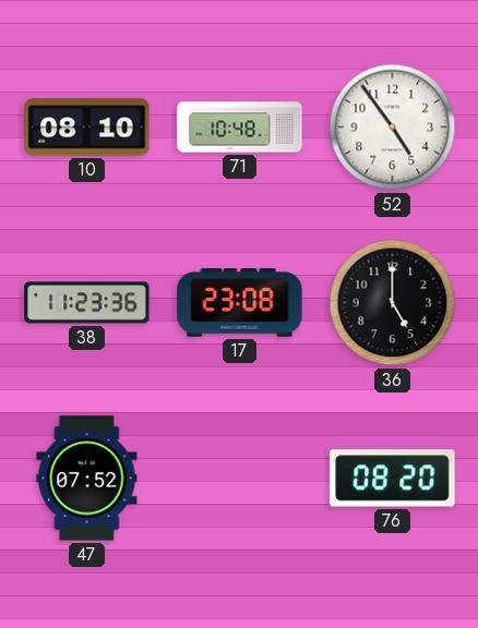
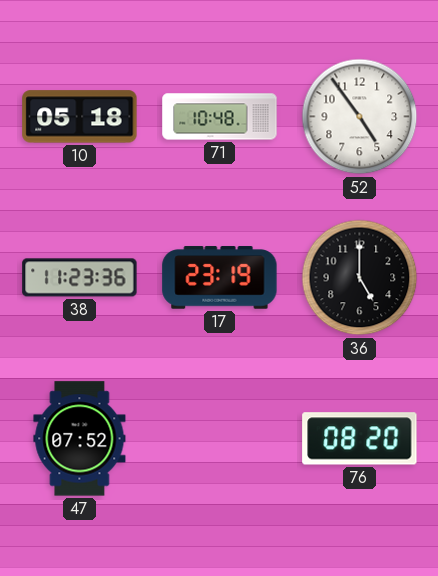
10: 08:10 -> 05:18
17: 23:08 -> 23:19
